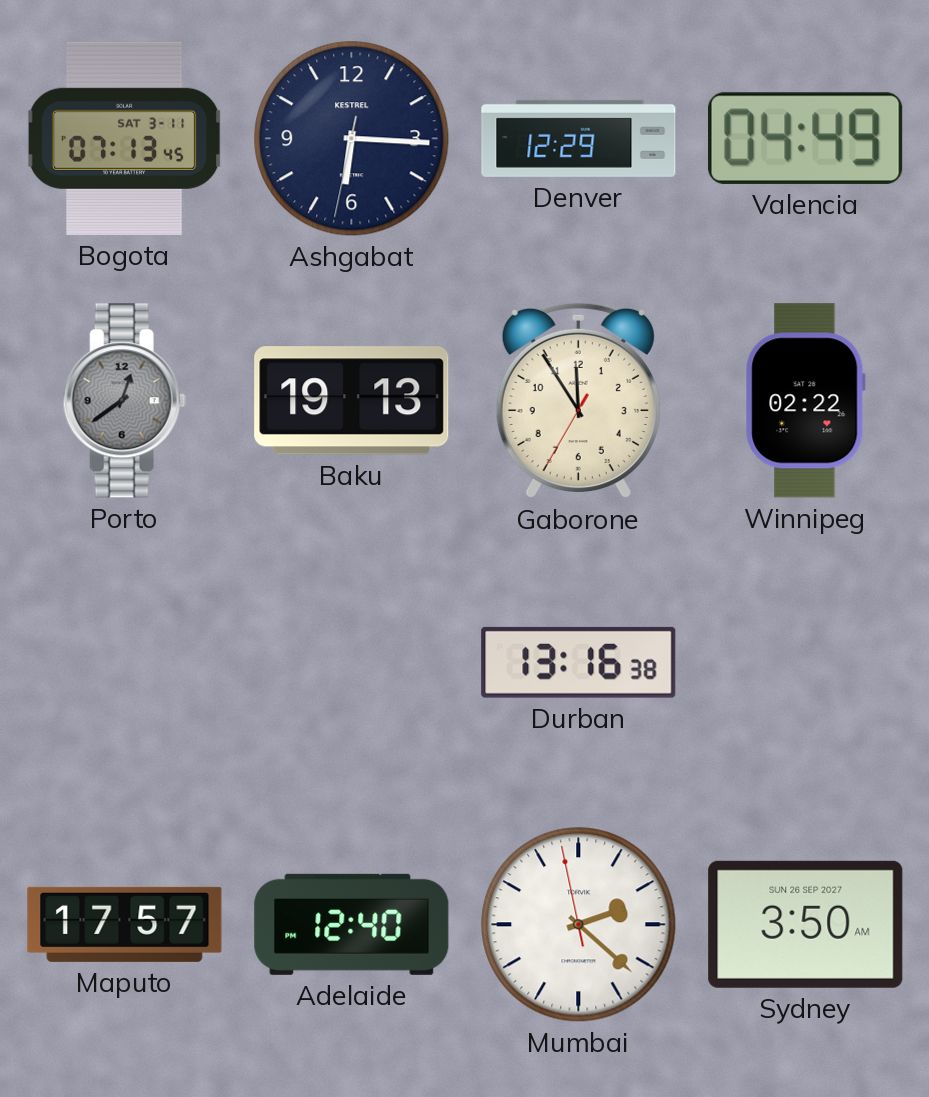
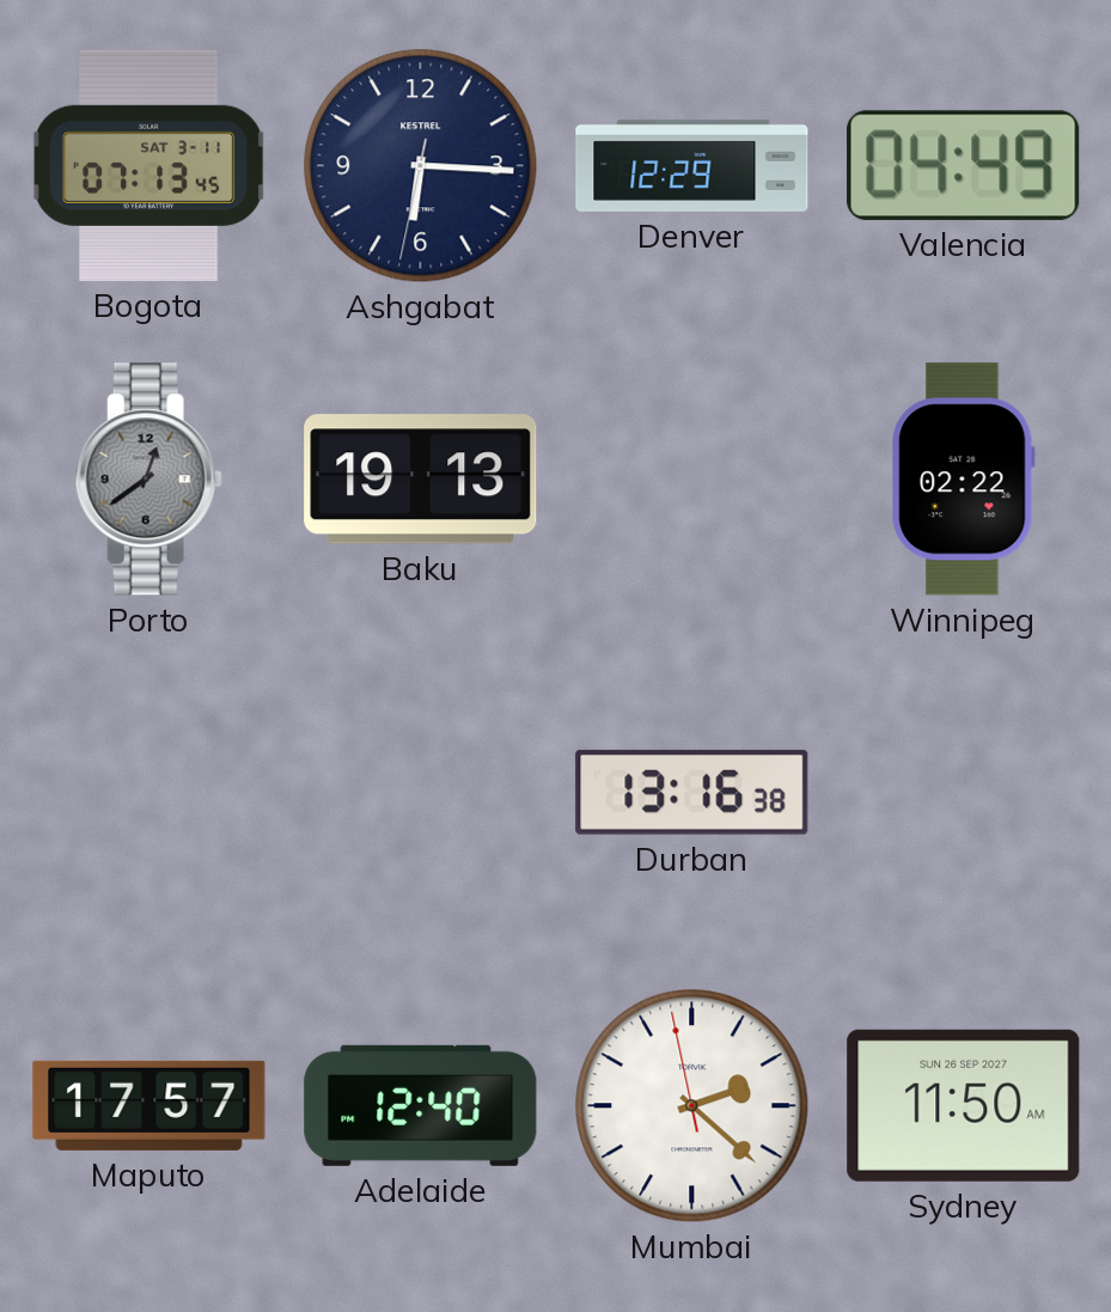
Gaborone: 11:54 -> none
Sydney: 3:50 -> 11:50
